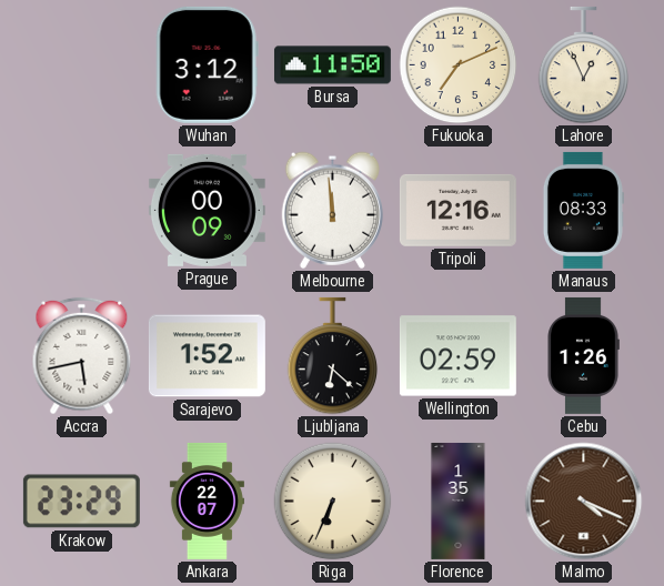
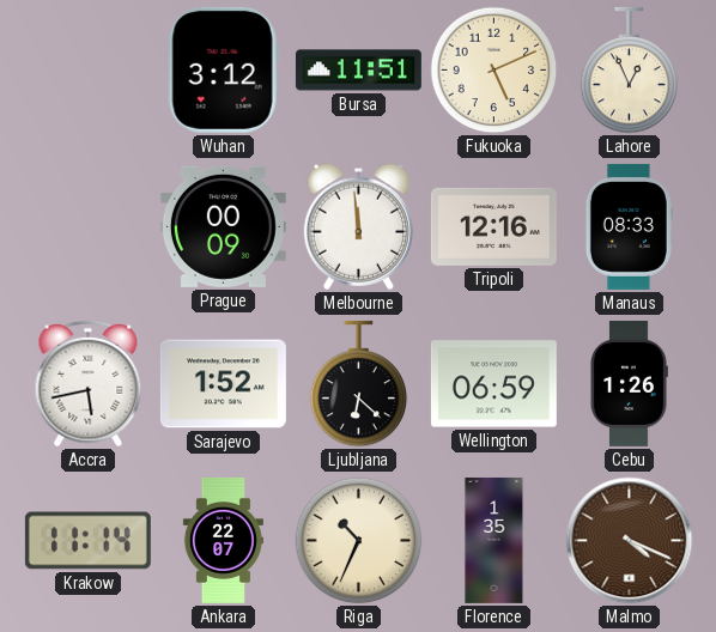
Bursa: 11:50 -> 11:51
Fukuoka: 7:11 -> 5:11
Wellington: 02:59 -> 06:59
Krakow: 23:29 -> 11:14
Riga: 6:34 -> 10:34
